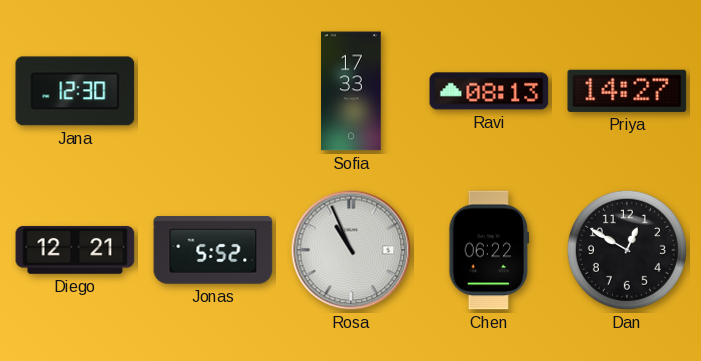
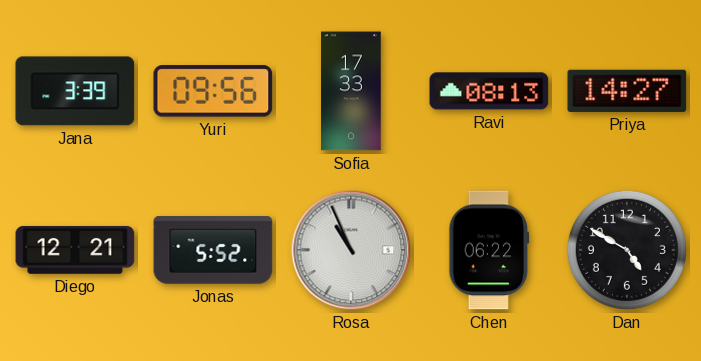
Jana: 12:30 -> 3:39
Yuri: none -> 09:56
Dan: 12:50 -> 4:50
